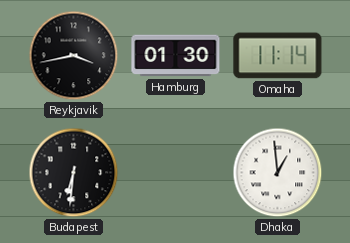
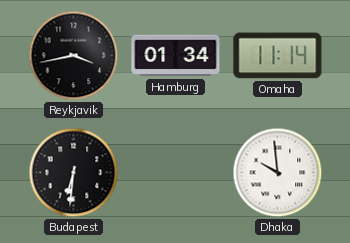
Hamburg: 01:30 -> 01:34
Dhaka: 12:59 -> 9:59
